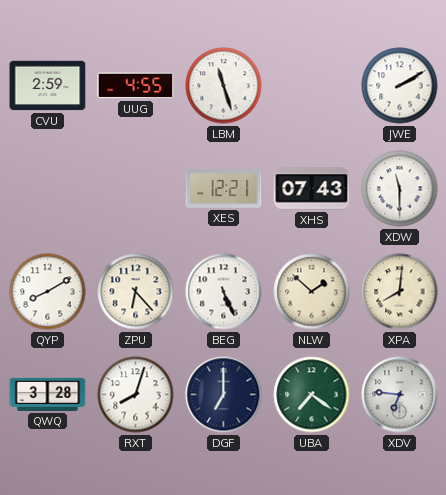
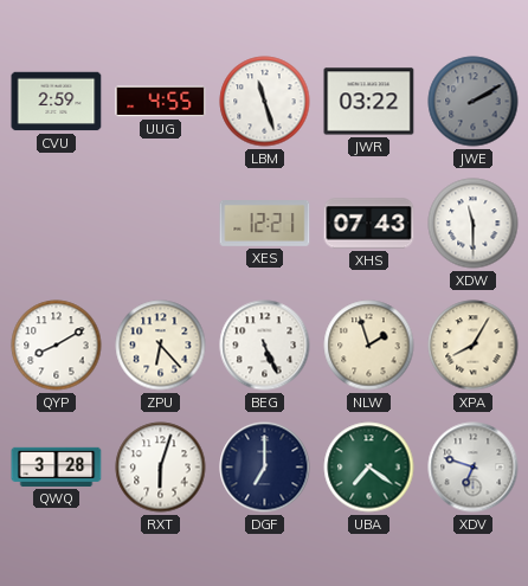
JWR: none -> 03:22
JWE dial: white -> grey
NLW: 1:52 -> 1:57
XPA: 8:01 -> 8:05
RXT: 8:03 -> 6:03
XDV: 6:46 -> 6:48
